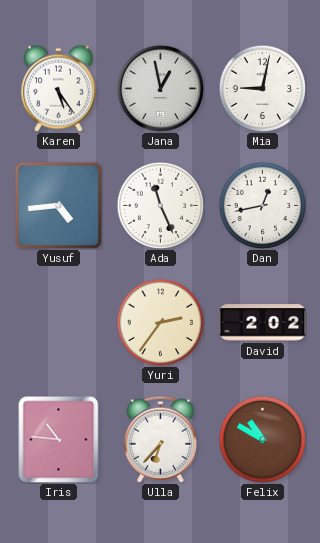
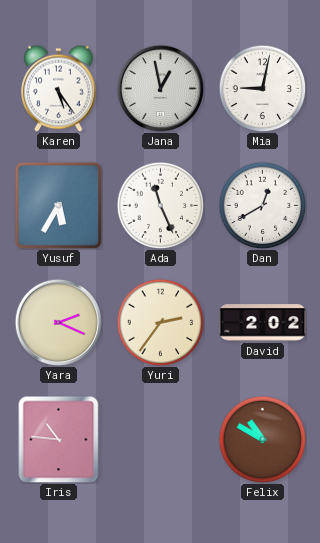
Yusuf: 4:44 -> 5:35
Dan: 12:43 -> 12:40
Yara: none -> 2:19
Ulla: 6:37 -> none
